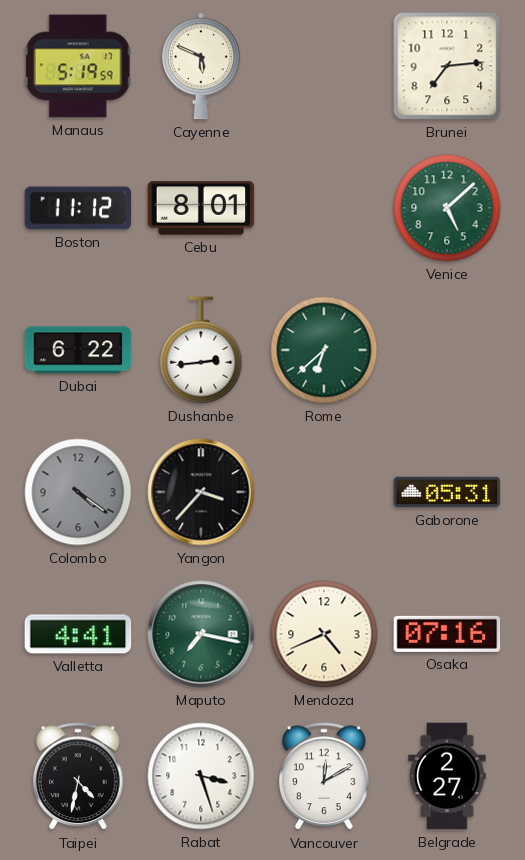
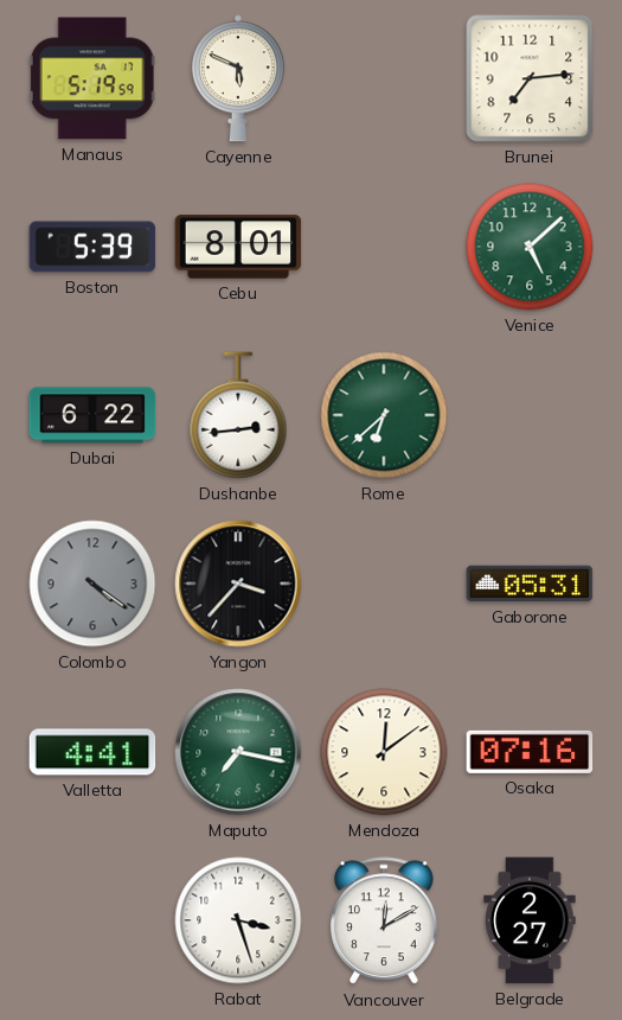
Boston: 11:12 -> 5:39
Mendoza: 4:41 -> 12:09
Taipei: 4:32 -> none
